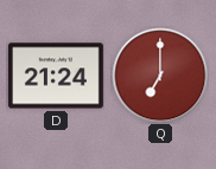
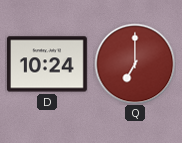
D: 21:24 -> 10:24
